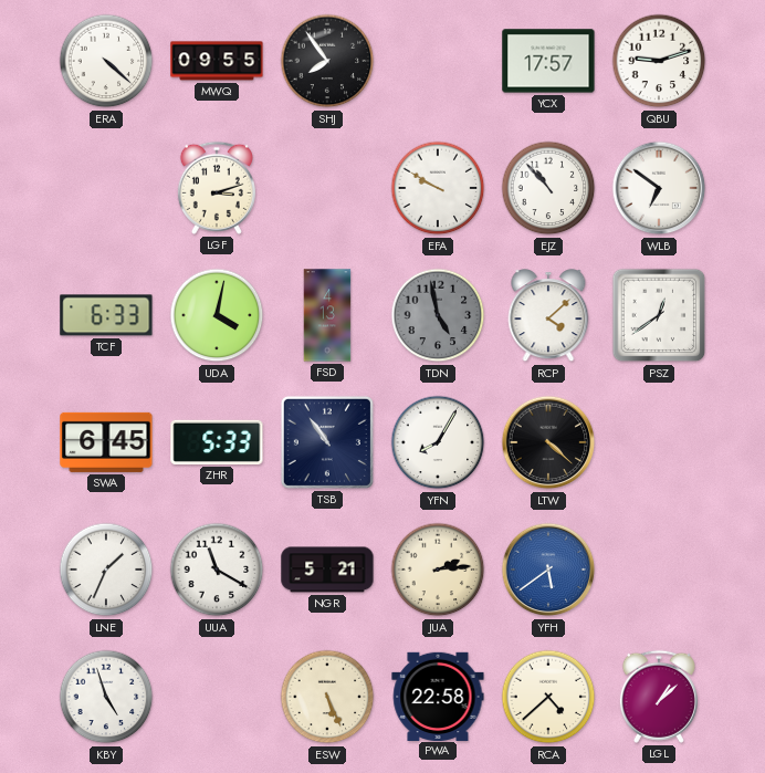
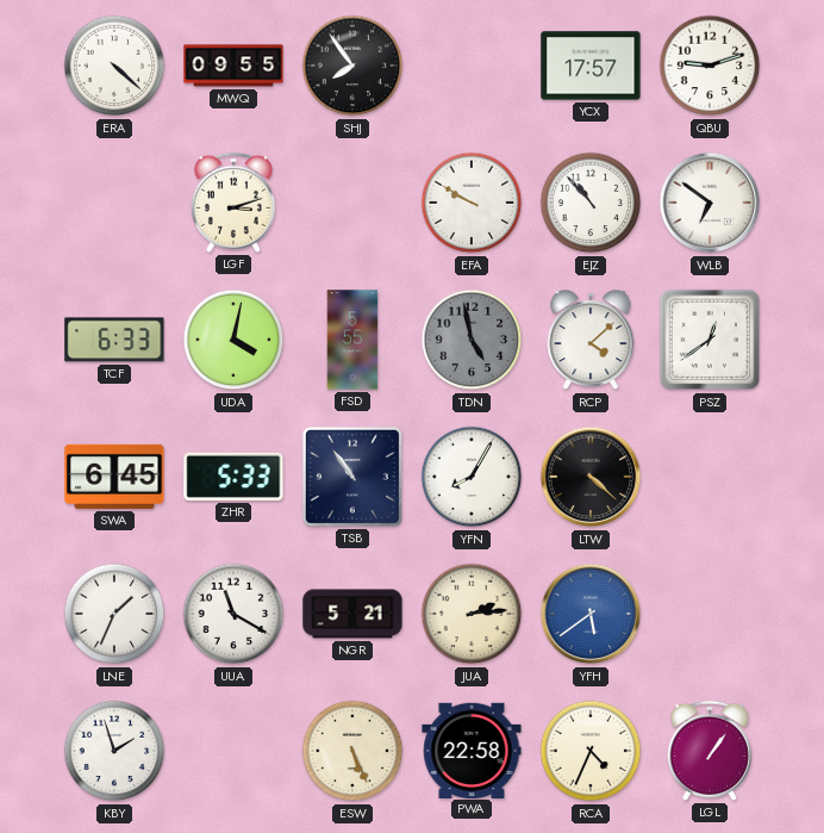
FSD: 4:13 -> 5:55
KBY: 4:57 -> 1:57
RCA: 4:38 -> 4:34
LGL: 1:08 -> 1:06
